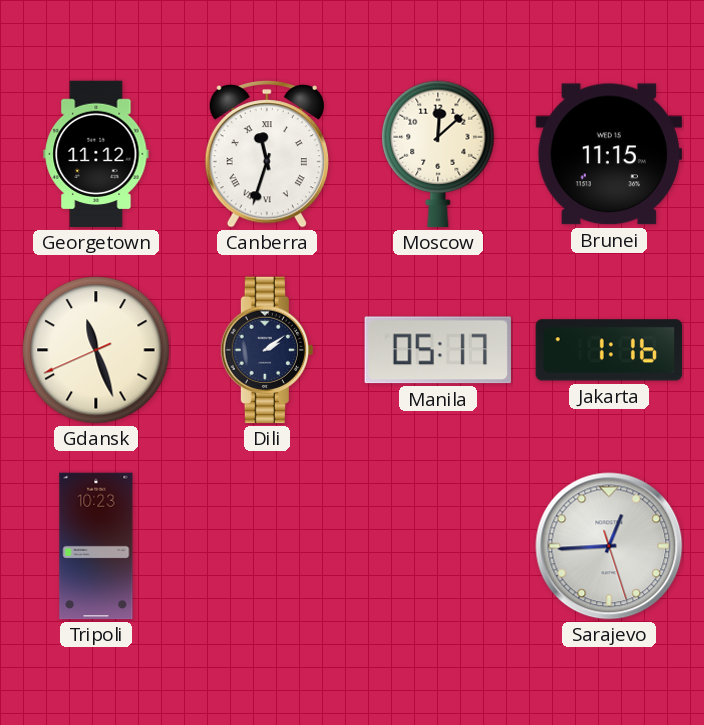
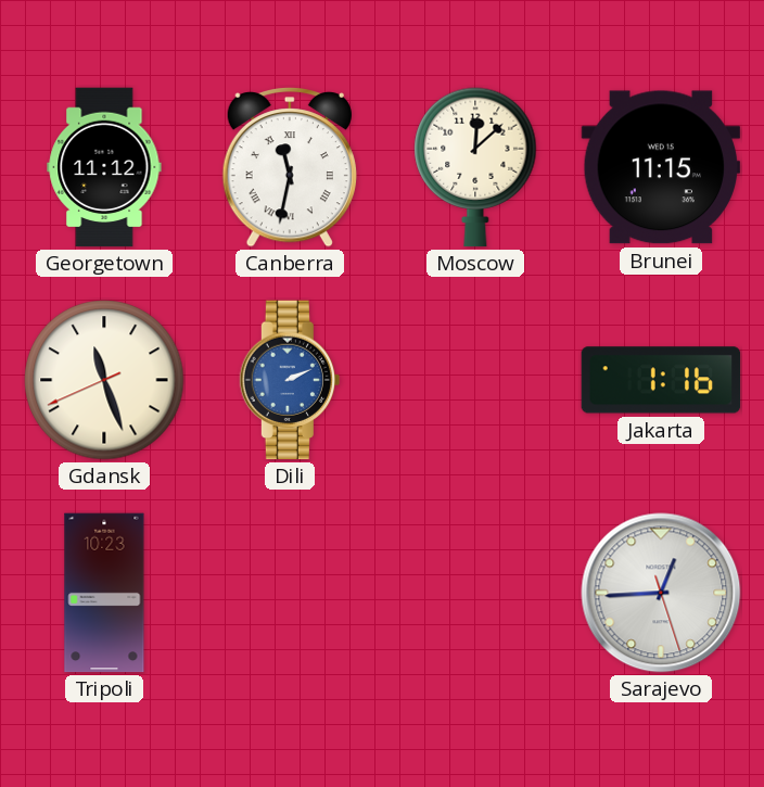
Canberra: 11:33 -> 11:32
Dili: 2:09 -> 2:11
Dili dial: navy -> blue
Manila: 05:17 -> none
